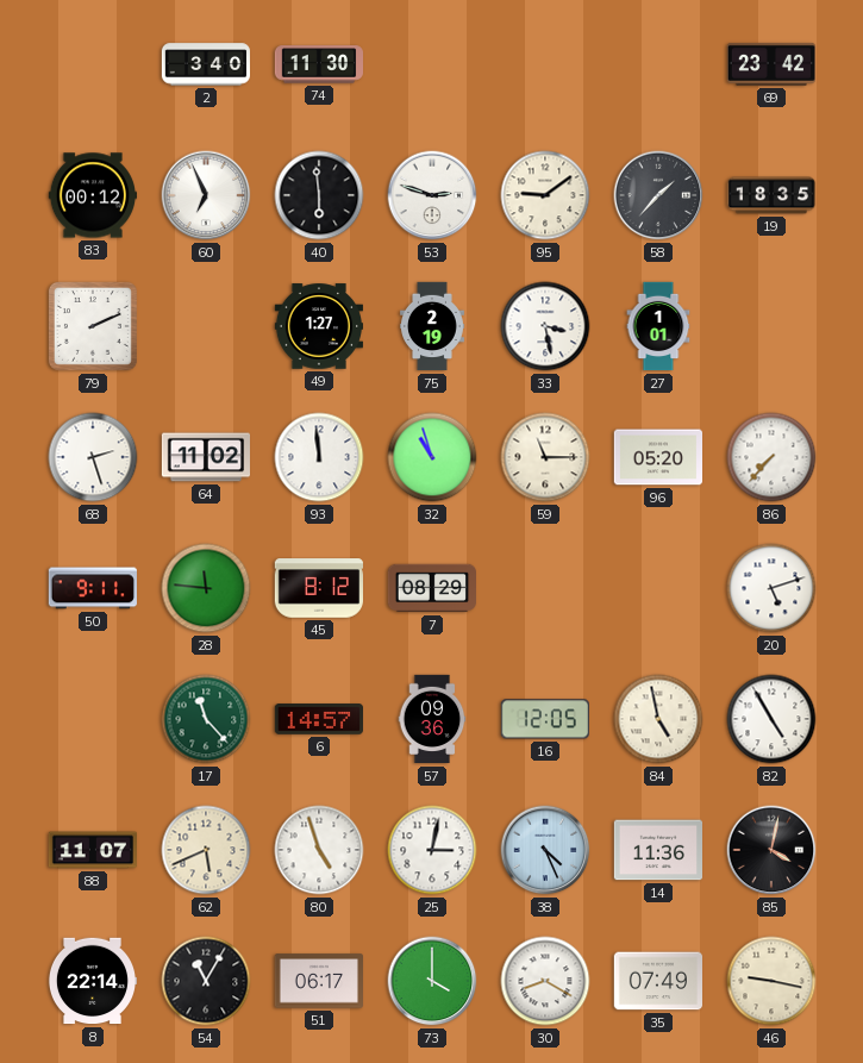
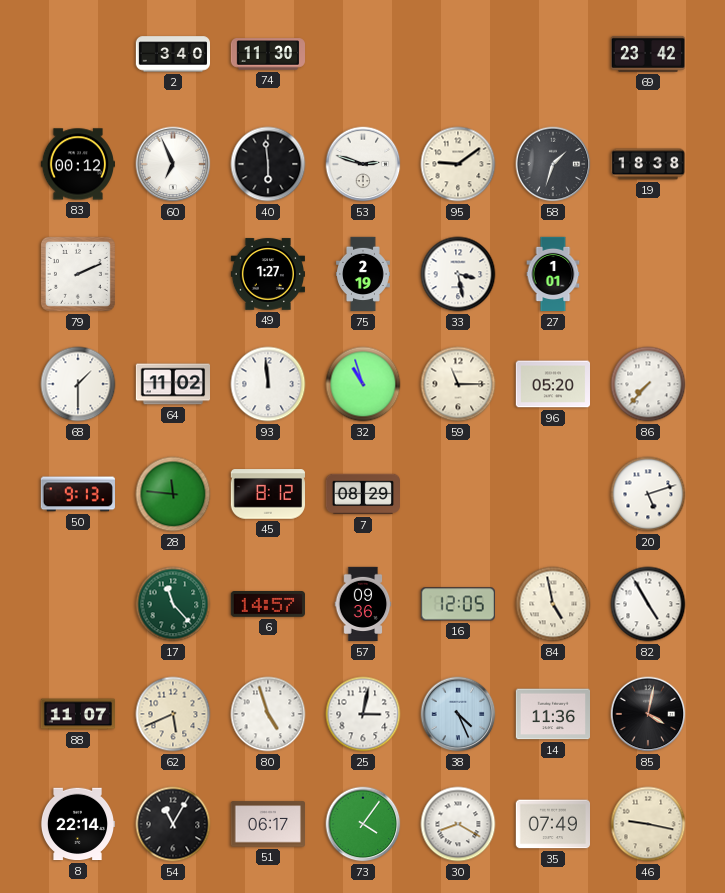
58: 1:37 -> 1:33
19: 18:35 -> 18:38
68: 2:27 -> 1:30
50: 9:11 -> 9:13
73: 4:00 -> 4:06
